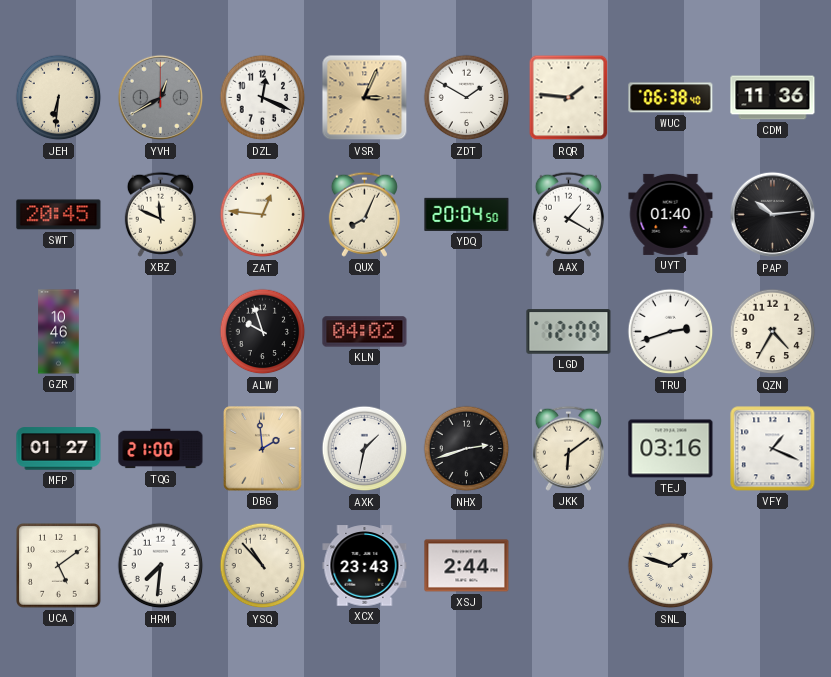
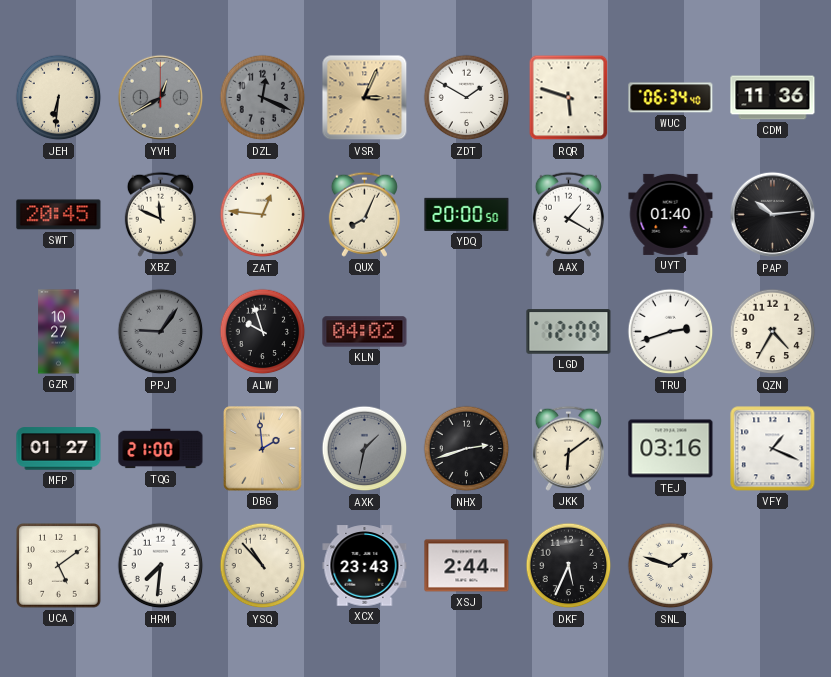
DZL dial: white -> grey
RQR: 1:46 -> 5:48
WUC: 06:38 -> 06:34
YDQ: 20:04 -> 20:00
GZR: 10:46 -> 10:27
PPJ: none -> 9:06
AXK dial: white -> grey
DKF: none -> 5:34
